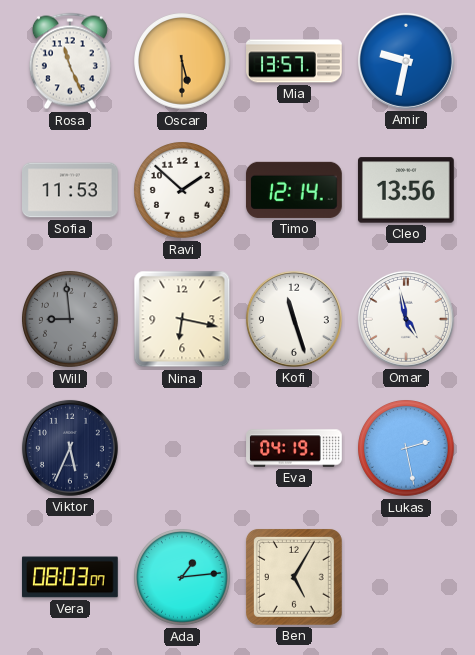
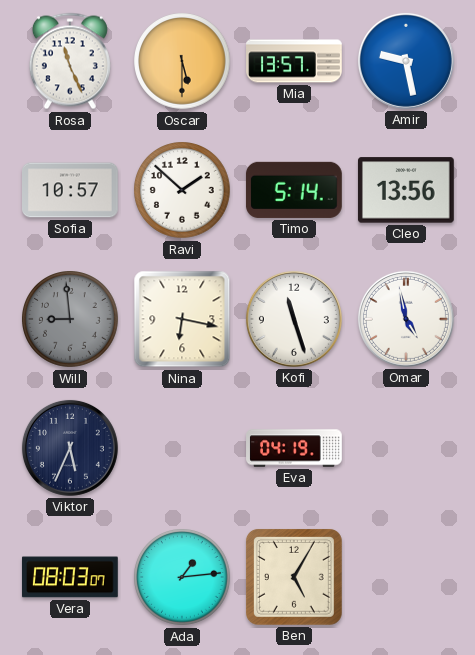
Amir: 9:32 -> 9:28
Sofia: 11:53 -> 10:57
Timo: 12:14 -> 5:14
Lukas: 2:28 -> none
